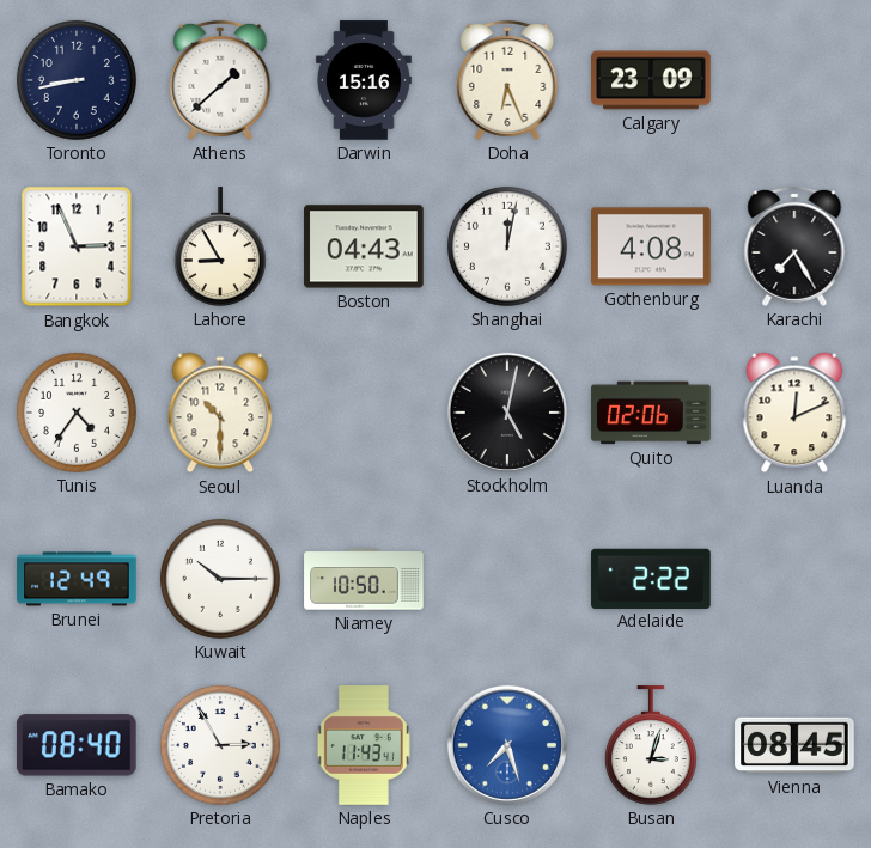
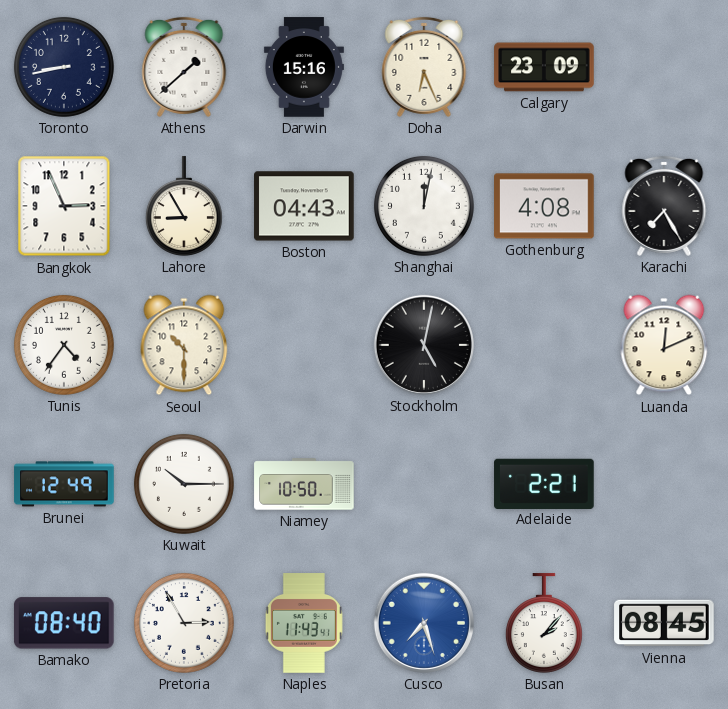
Quito: 02:06 -> none
Adelaide: 2:22 -> 2:21
Busan: 3:03 -> 2:07
